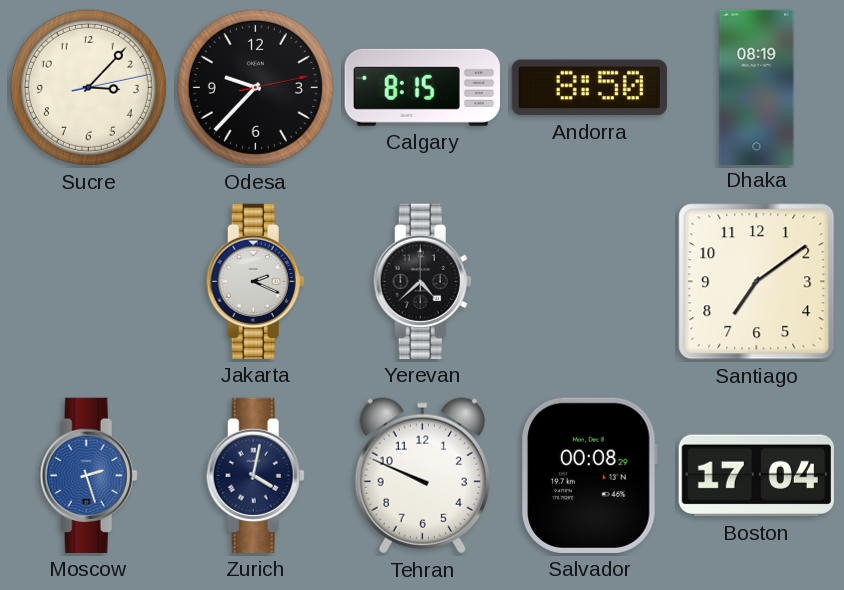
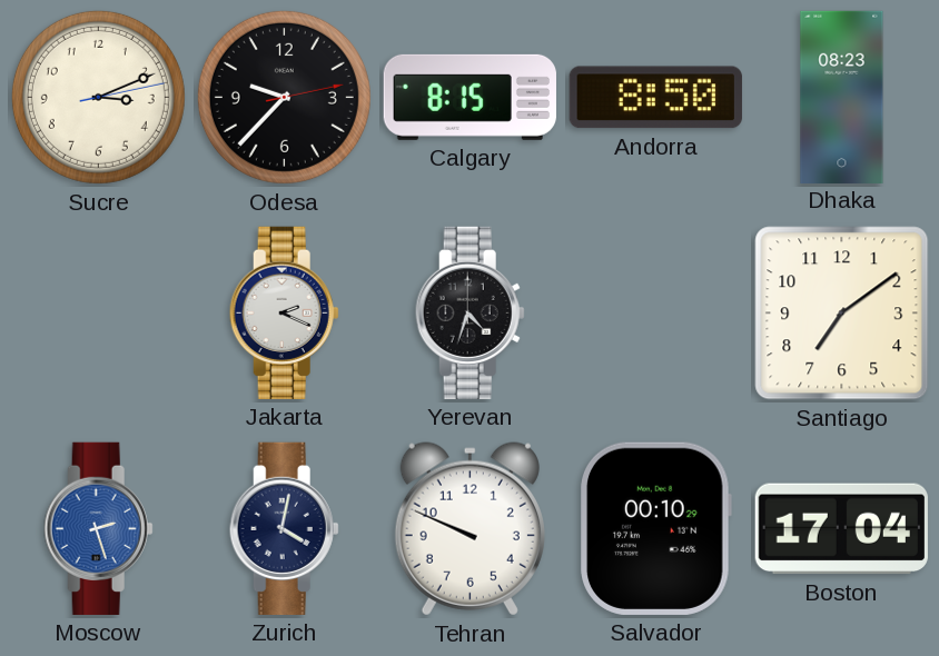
Sucre: 3:07 -> 3:11
Dhaka: 08:19 -> 08:23
Yerevan: 4:38 -> 4:33
Salvador: 00:08 -> 00:10
